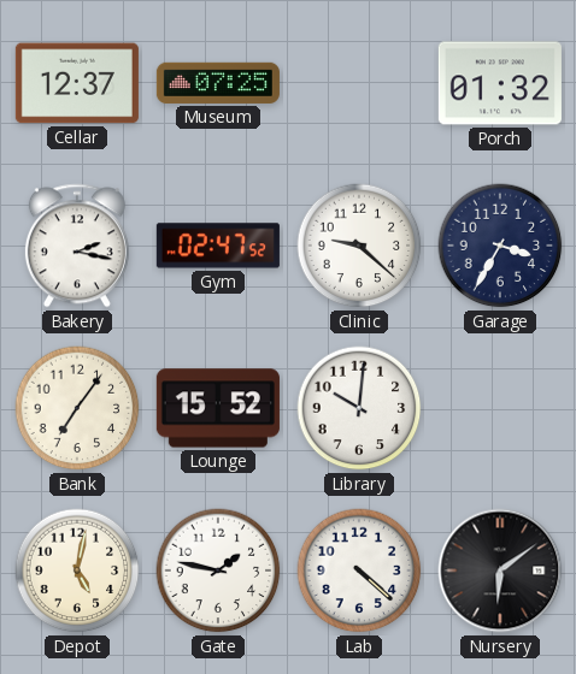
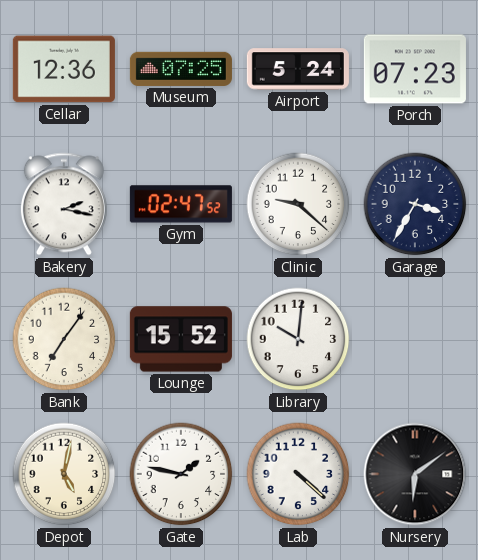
Cellar: 12:37 -> 12:36
Airport: none -> 5:24
Porch: 01:32 -> 07:23
